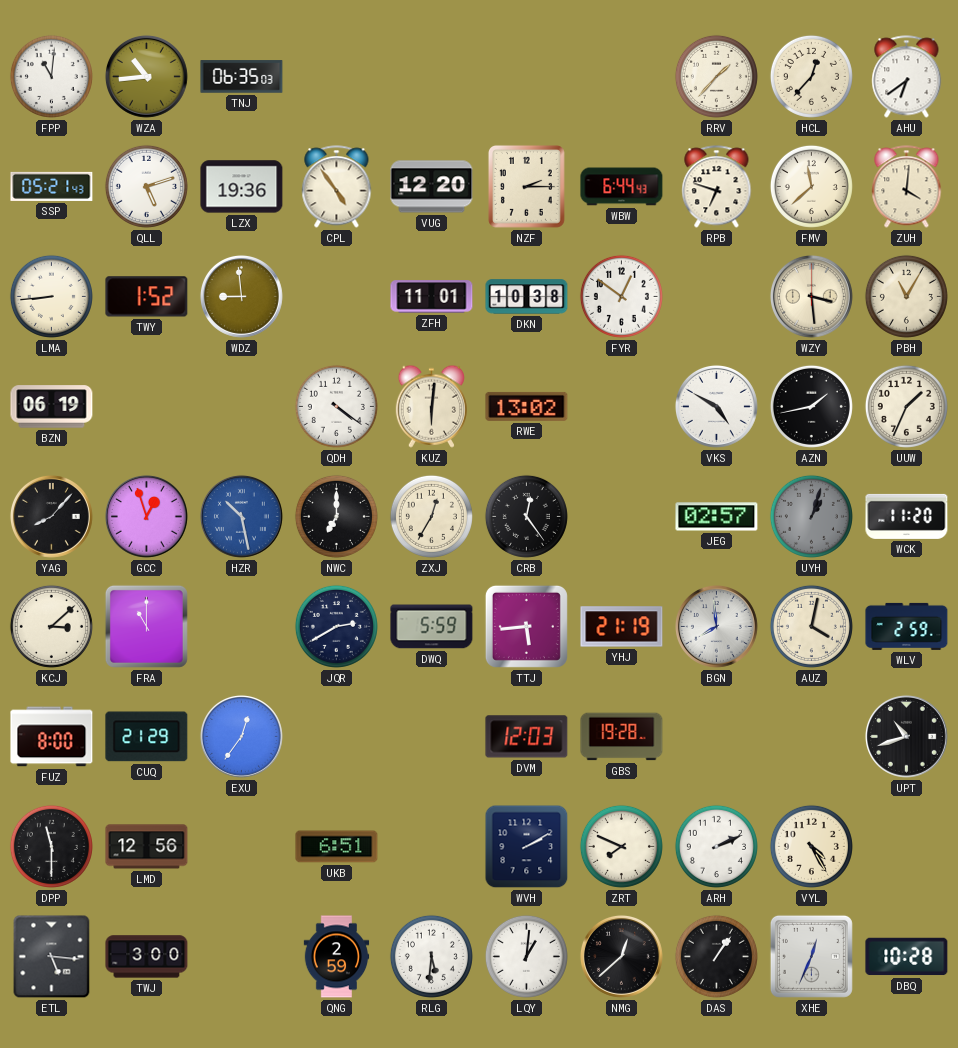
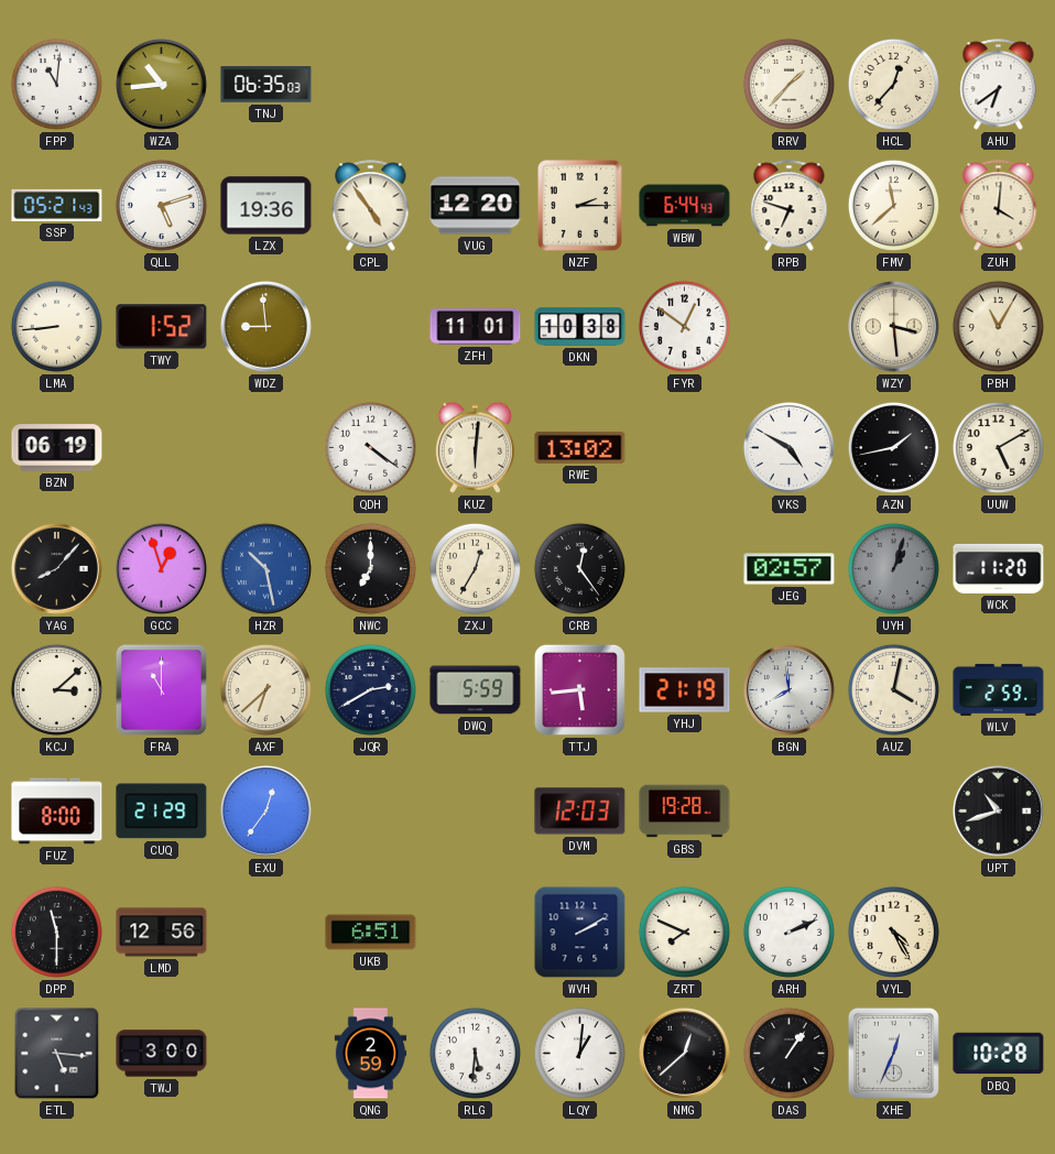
UUW: 1:34 -> 5:10
AXF: none -> 6:38
